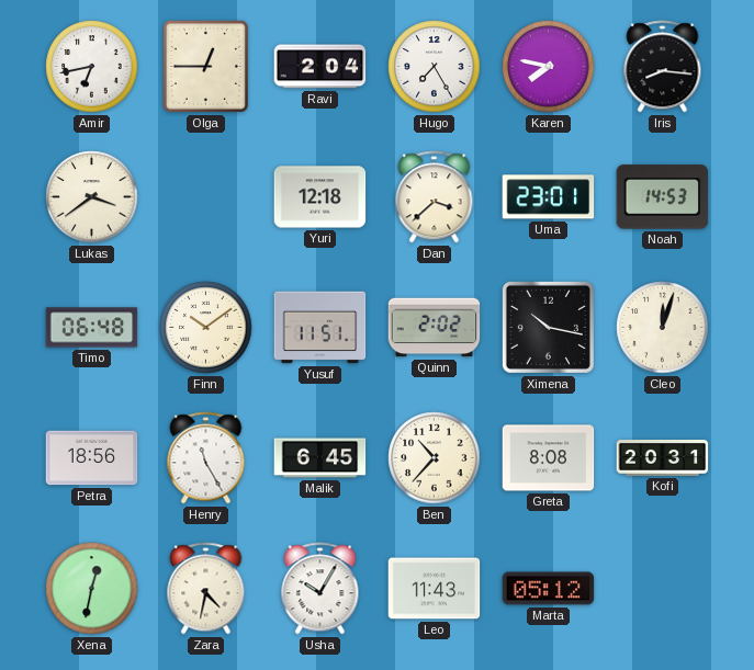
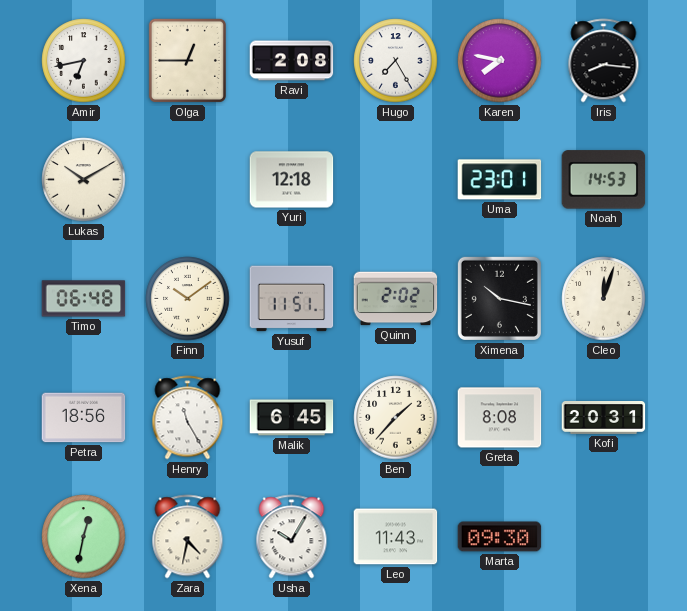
Ravi: 2:04 -> 2:08
Lukas: 3:39 -> 10:10
Dan: 3:38 -> none
Ben: 10:37 -> 1:37
Marta: 05:12 -> 09:30
